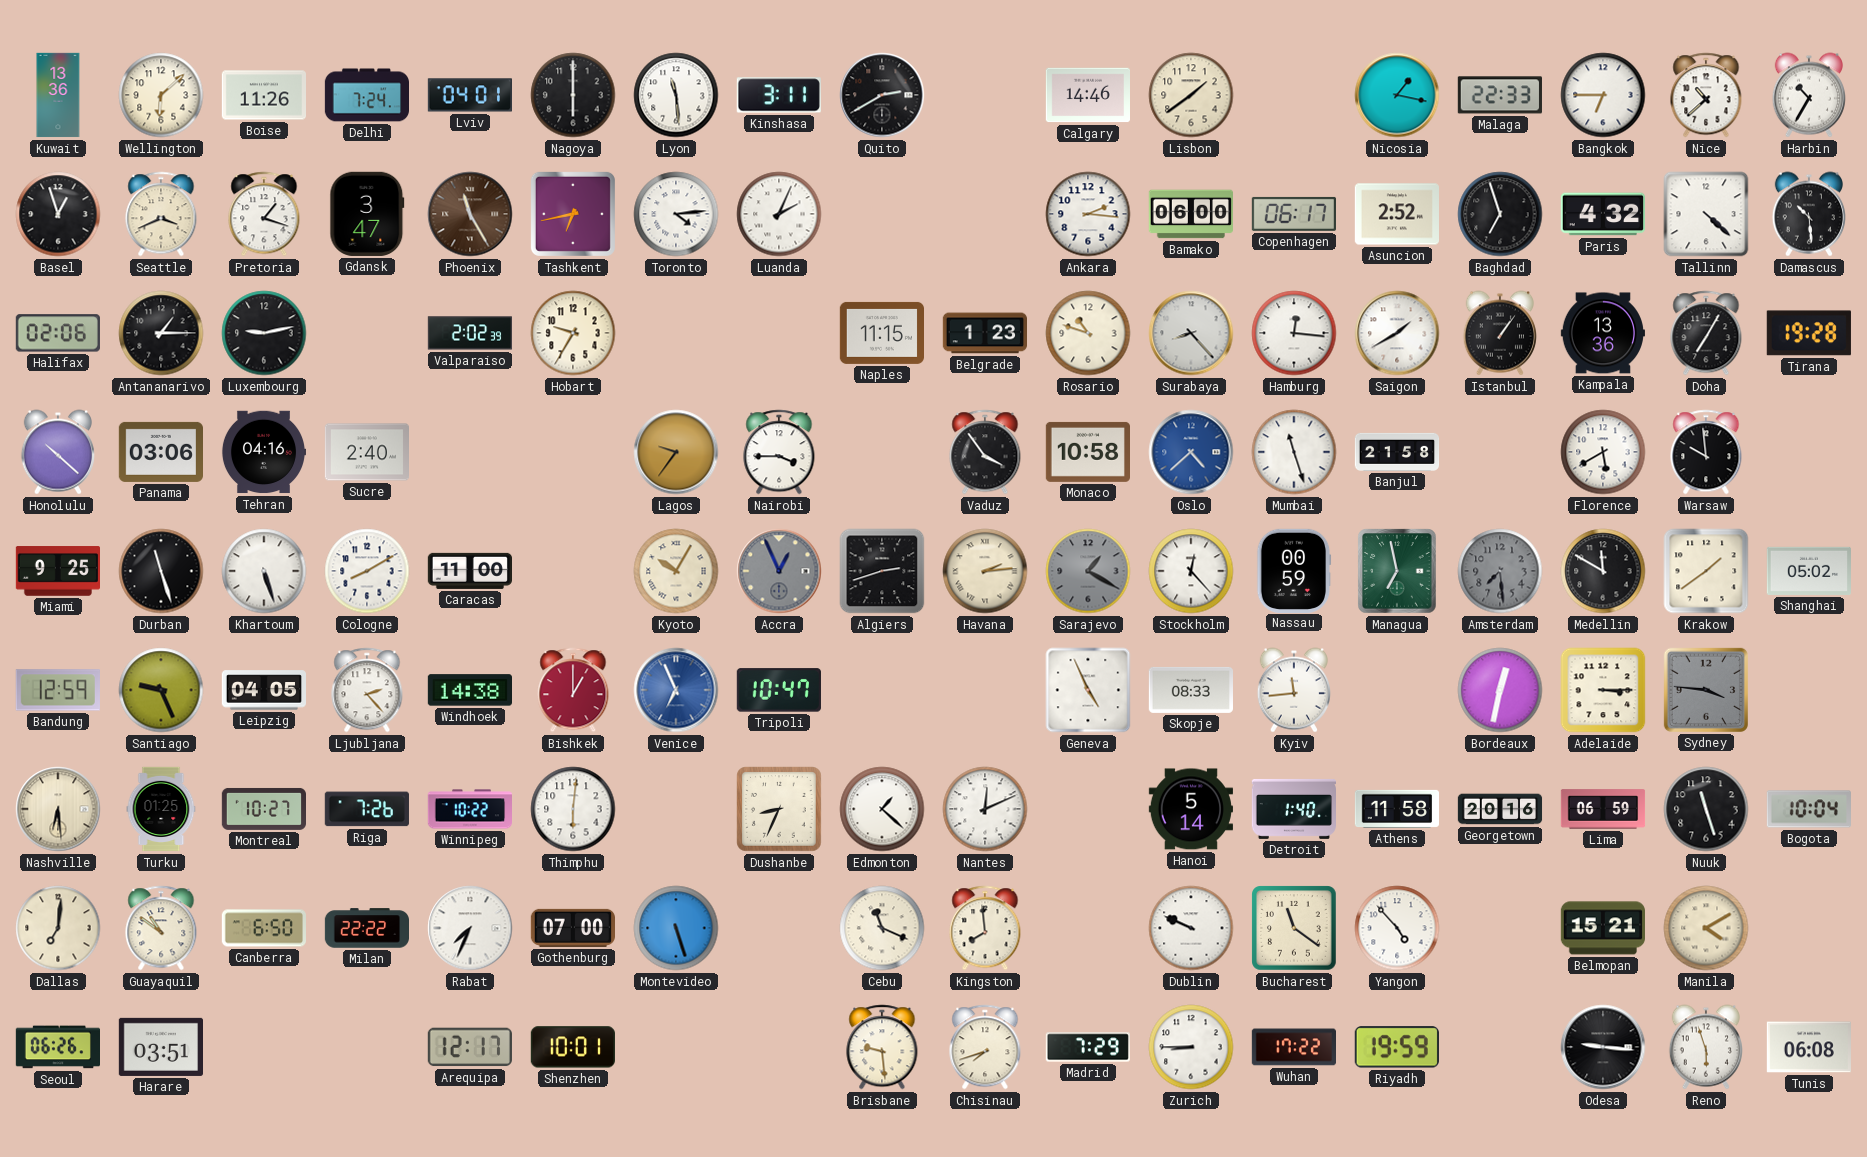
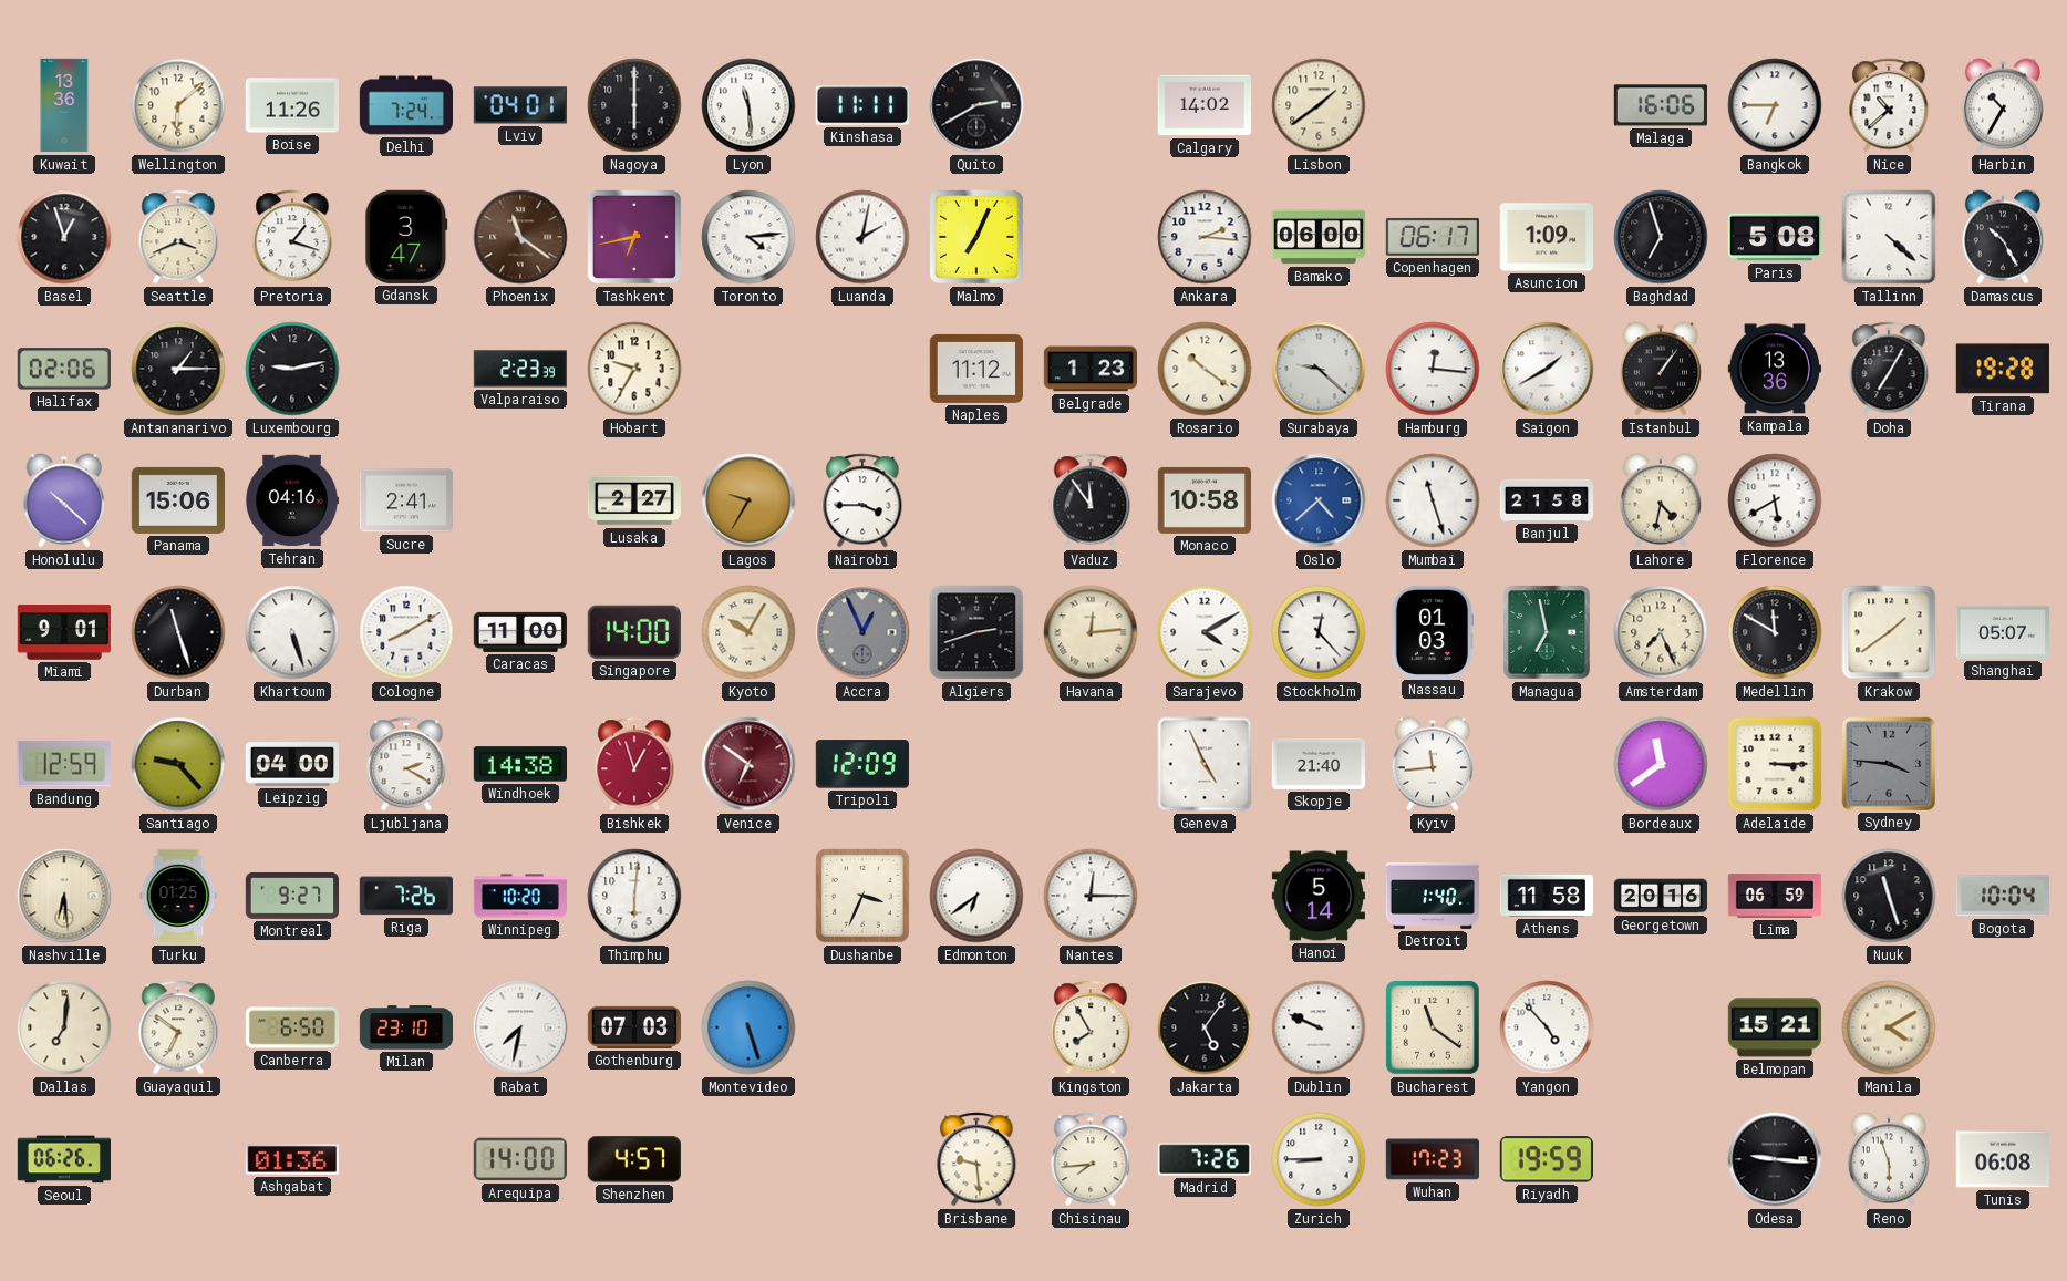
Kinshasa: 3:11 -> 11:11
Calgary: 14:46 -> 14:02
Nicosia: 1:17 -> none
Malaga: 22:33 -> 16:06
Phoenix: 11:25 -> 11:21
Luanda: 2:04 -> 2:02
Malmo: none -> 7:04
Asuncion: 2:52 -> 1:09
Paris: 4:32 -> 5:08
Damascus: 10:29 -> 10:25
Valparaiso: 2:02 -> 2:23
Naples: 11:15 -> 11:12
Rosario: 10:48 -> 10:21
Surabaya: 8:23 -> 9:22
Panama: 03:06 -> 15:06
Sucre: 2:40 -> 2:41
Lusaka: none -> 2:27
Lagos: 9:36 -> 9:35
Vaduz: 3:54 -> 11:54
Lahore: none -> 4:32
Warsaw: 9:59 -> none
Miami: 9:25 -> 9:01
Singapore: none -> 14:00
Havana: 2:14 -> 12:14
Sarajevo: 1:20 -> 4:10
Sarajevo dial: grey -> white
Nassau: 00:59 -> 01:03
Amsterdam: 7:29 -> 7:26
Amsterdam dial: grey -> cream
Shanghai: 05:02 -> 05:07
Santiago: 9:26 -> 9:23
Leipzig: 04:05 -> 04:00
Ljubljana: 2:23 -> 2:20
Bishkek: 1:00 -> 12:57
Venice: 6:56 -> 6:51
Venice dial: blue -> burgundy
Tripoli: 10:47 -> 12:09
Skopje: 08:33 -> 21:40
Bordeaux: 12:32 -> 11:39
Montreal: 10:27 -> 9:27
Winnipeg: 10:22 -> 10:20
Dushanbe: 8:34 -> 3:34
Edmonton: 1:22 -> 6:39
Nantes: 12:11 -> 12:15
Guayaquil: 10:51 -> 6:51
Milan: 22:22 -> 23:10
Rabat: 7:34 -> 7:32
Gothenburg: 07:00 -> 07:03
Cebu: 11:19 -> none
Kingston: 7:59 -> 7:55
Jakarta: none -> 5:06
Harare: 03:51 -> none
Ashgabat: none -> 01:36
Arequipa: 12:17 -> 14:00
Shenzhen: 10:01 -> 4:57
Chisinau: 7:42 -> 7:44
Madrid: 7:29 -> 7:26
Wuhan: 17:22 -> 17:23
